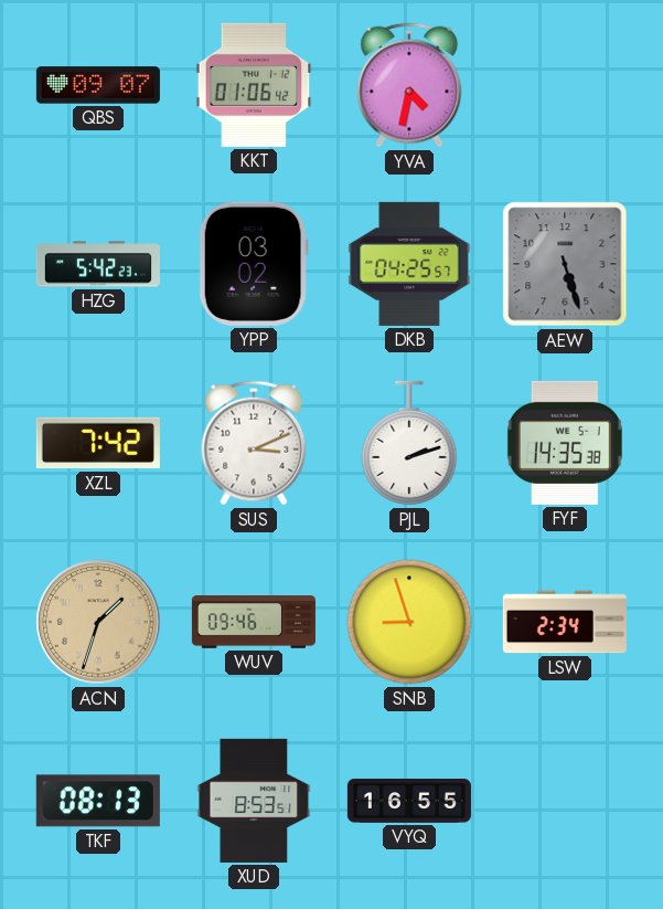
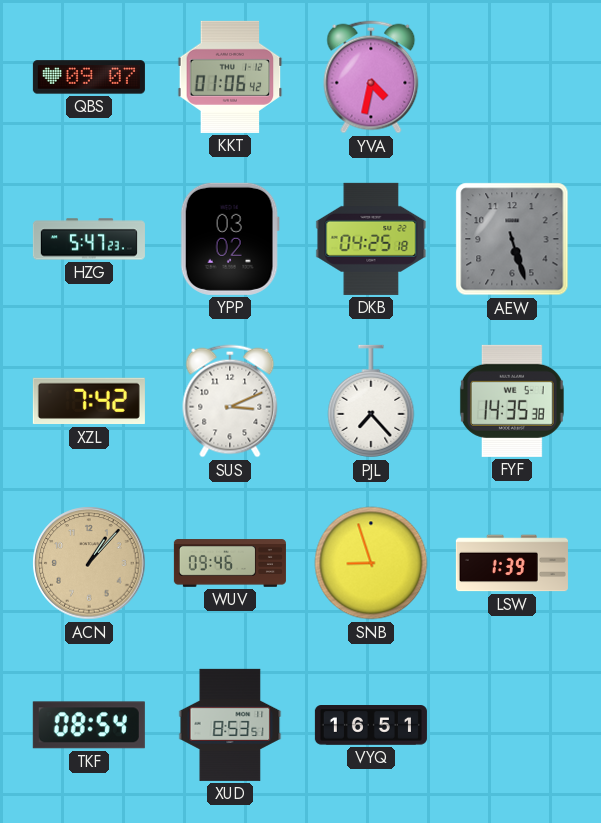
HZG: 5:42 -> 5:47
DKB: 04:25:57 -> 04:25:18
PJL: 2:12 -> 7:23
ACN: 1:33 -> 1:07
LSW: 2:34 -> 1:39
TKF: 08:13 -> 08:54
VYQ: 16:55 -> 16:51
